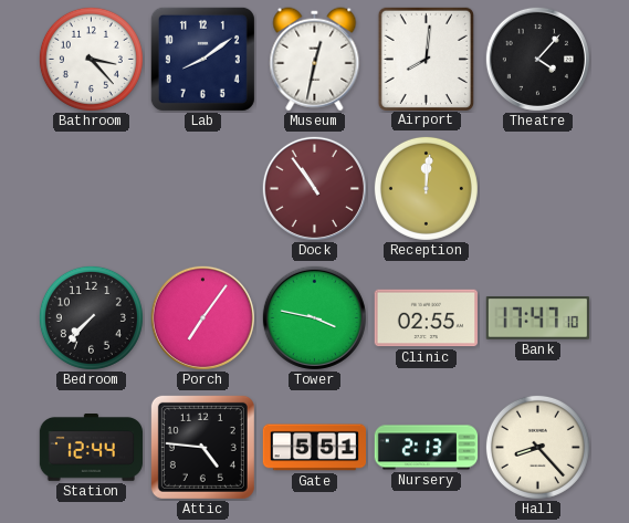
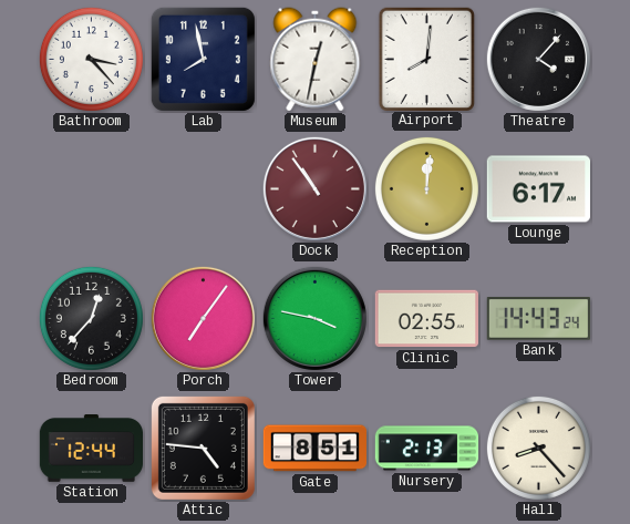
Lab: 8:09 -> 7:58
Lounge: none -> 6:17
Bedroom: 7:37 -> 12:37
Bank: 17:47 -> 14:43
Gate: 5:51 -> 8:51
